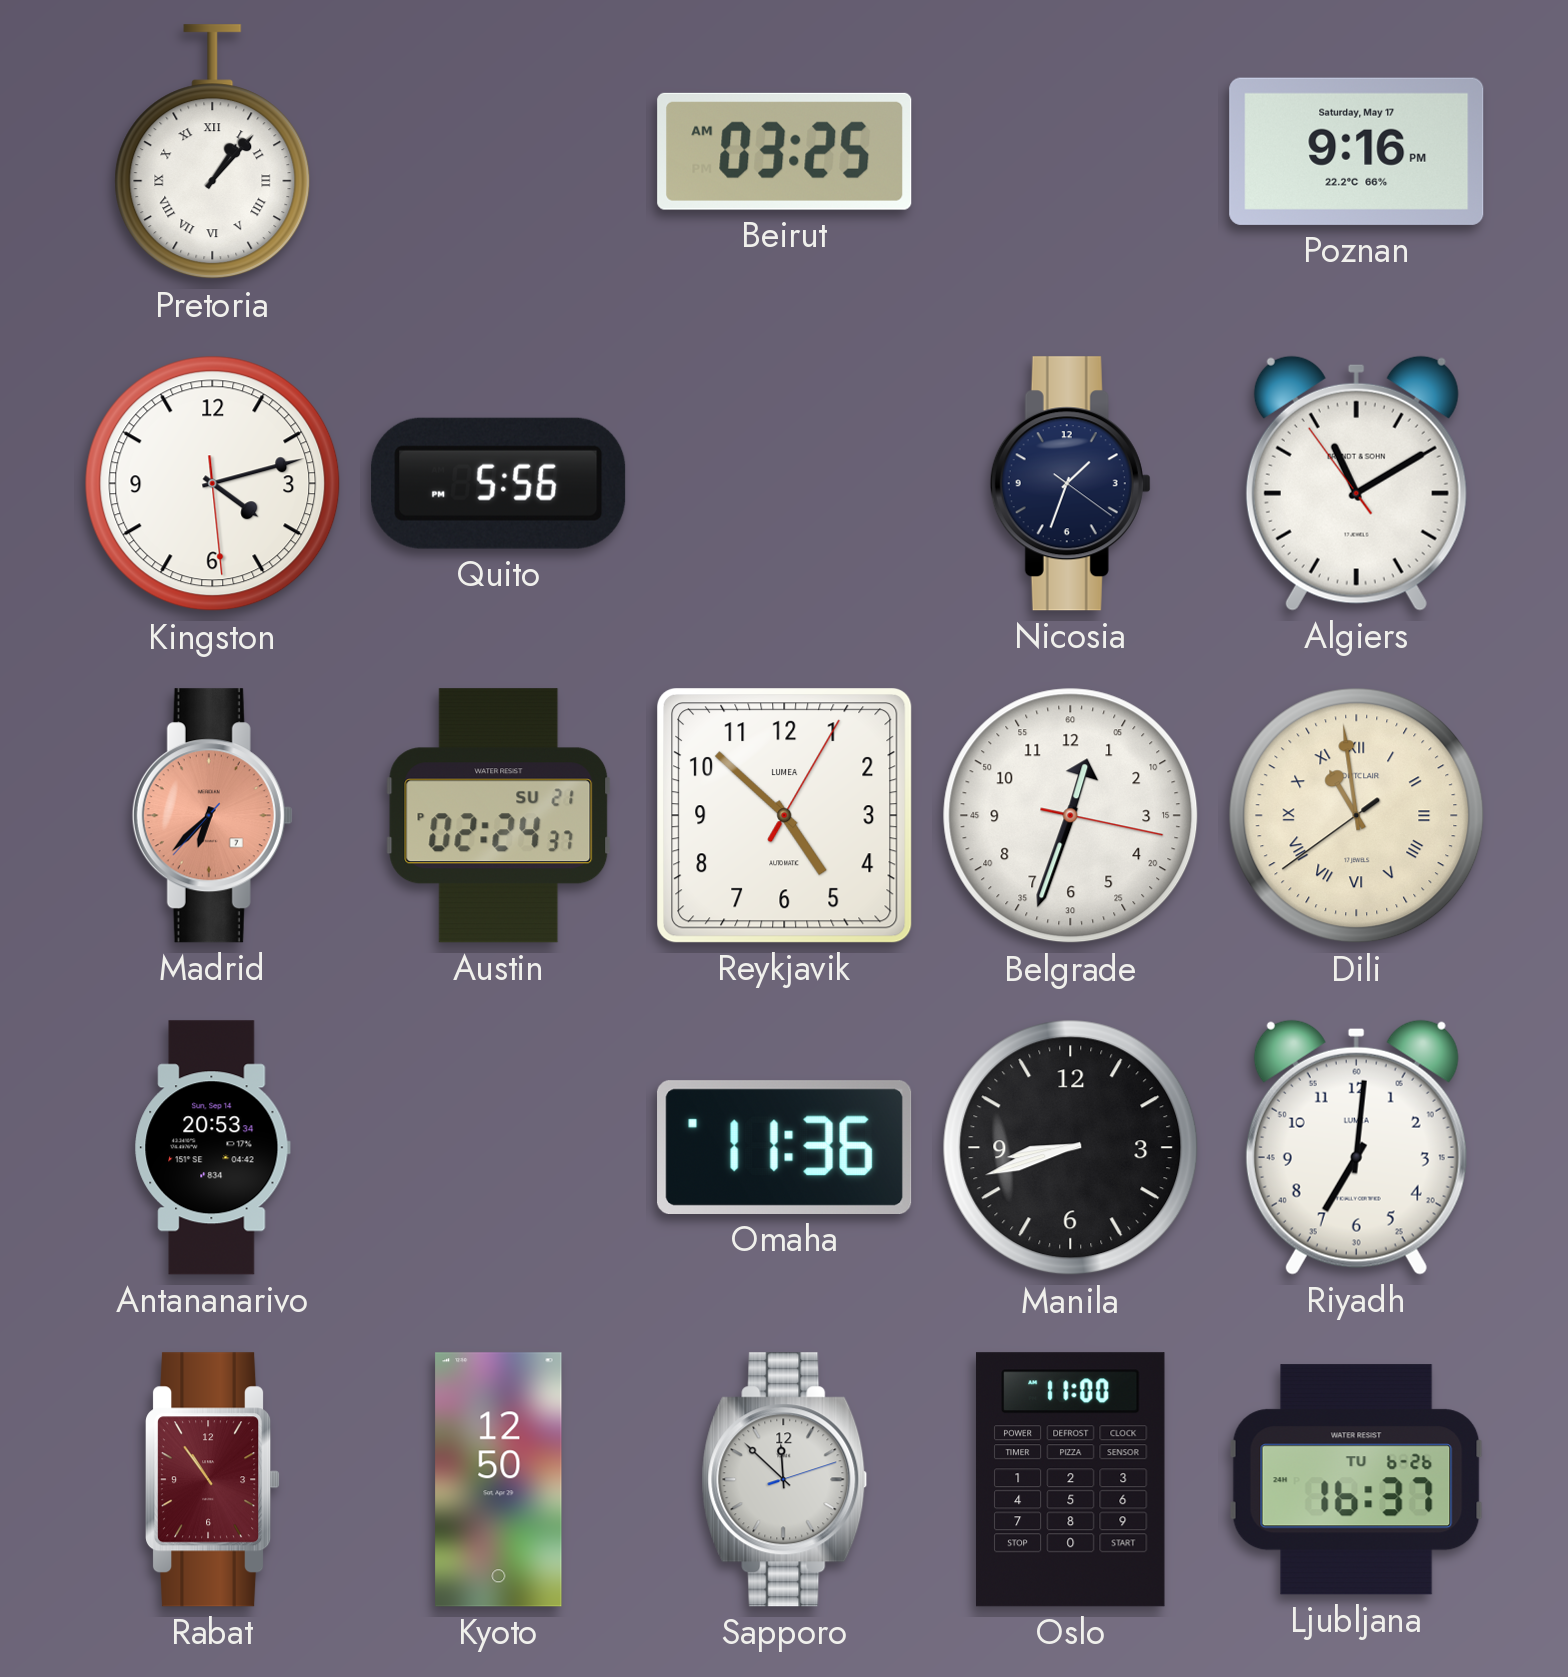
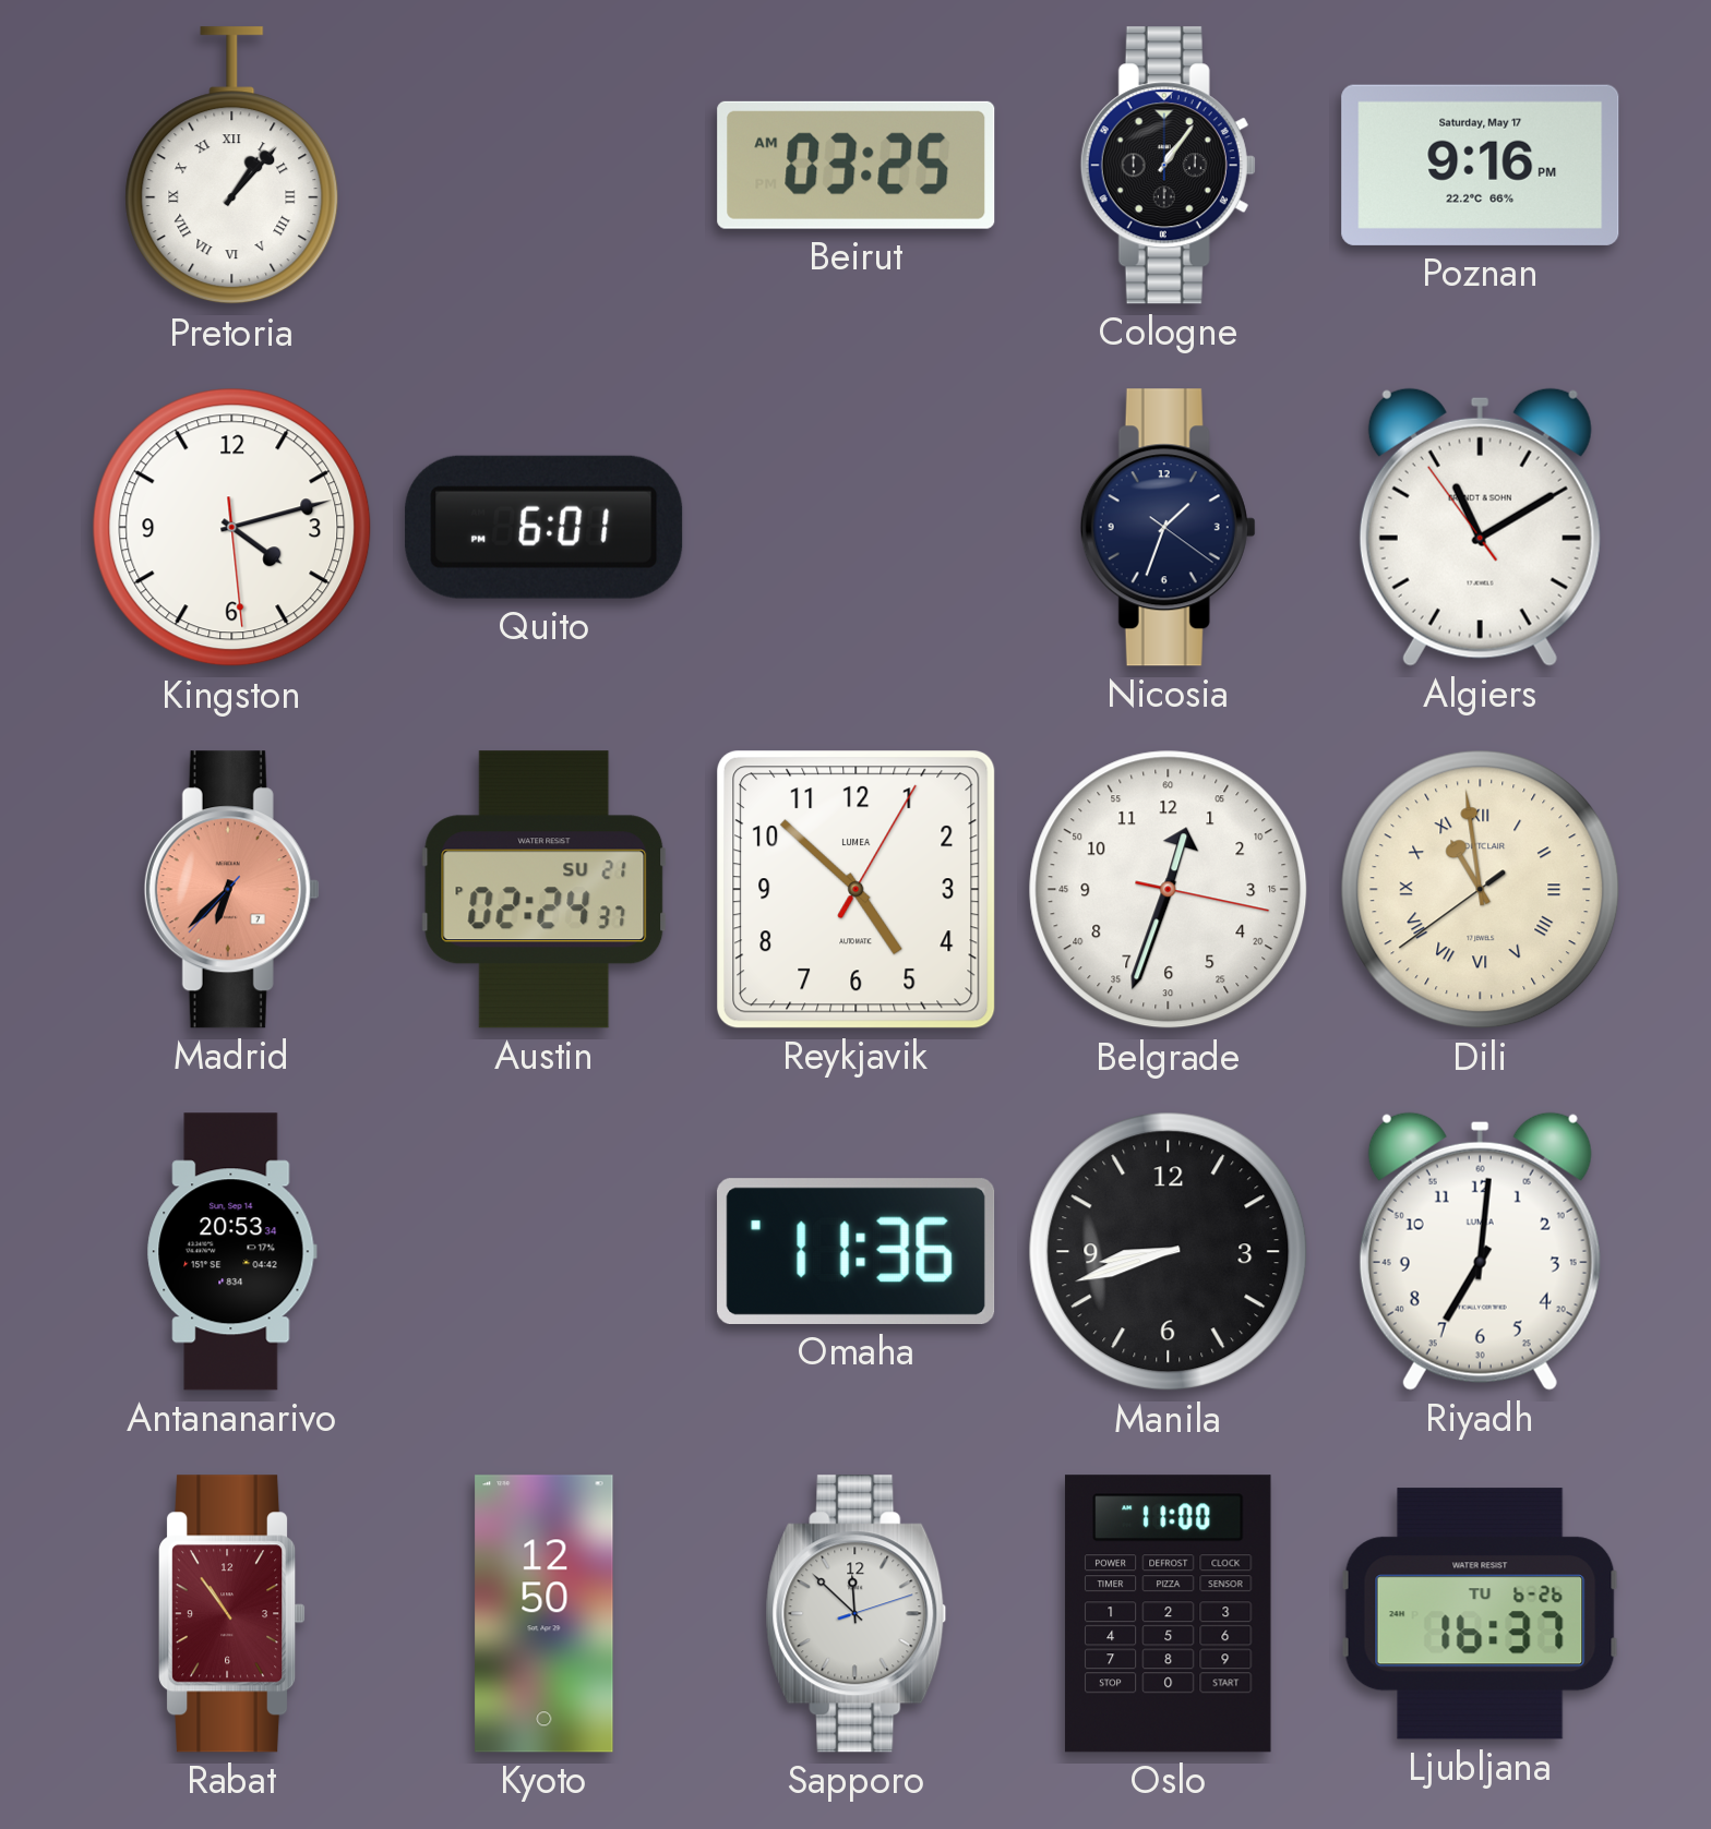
Cologne: none -> 1:06
Quito: 5:56 -> 6:01
